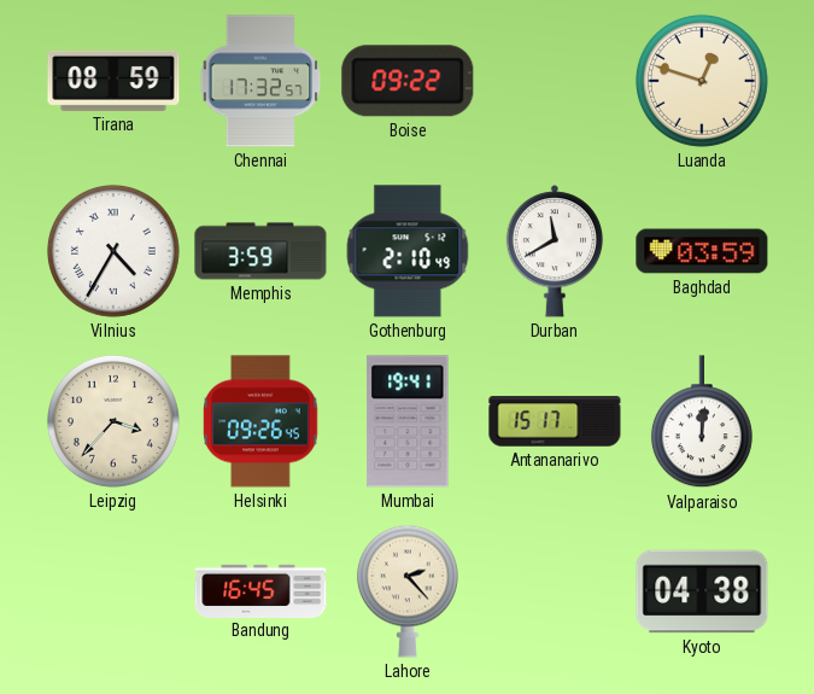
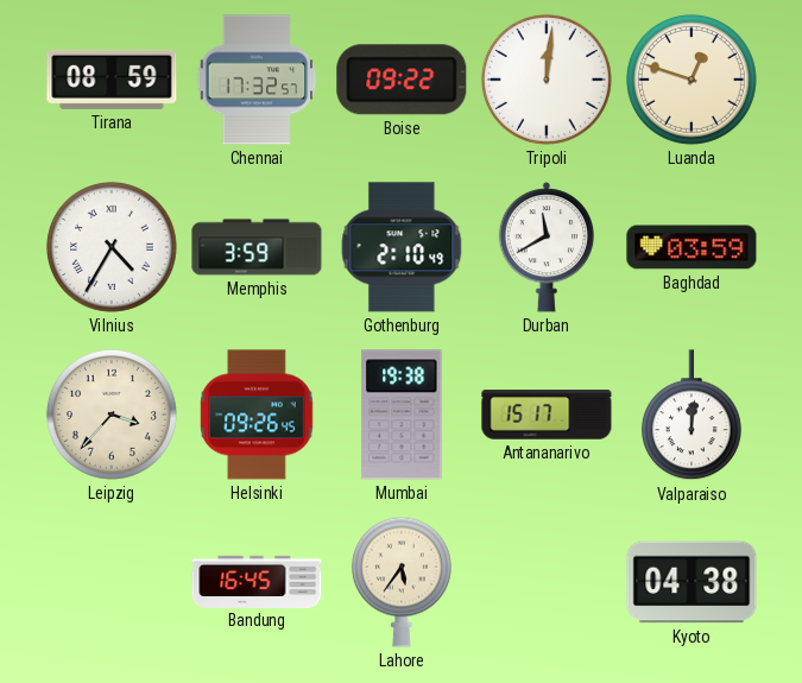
Tripoli: none -> 12:01
Mumbai: 19:41 -> 19:38
Lahore: 2:23 -> 5:36
